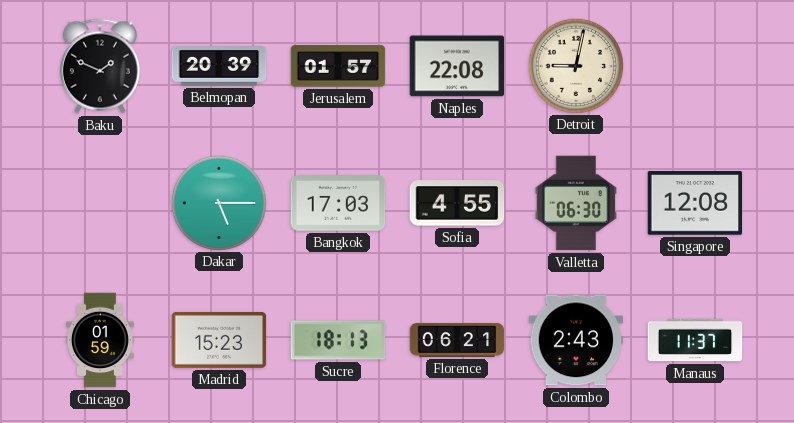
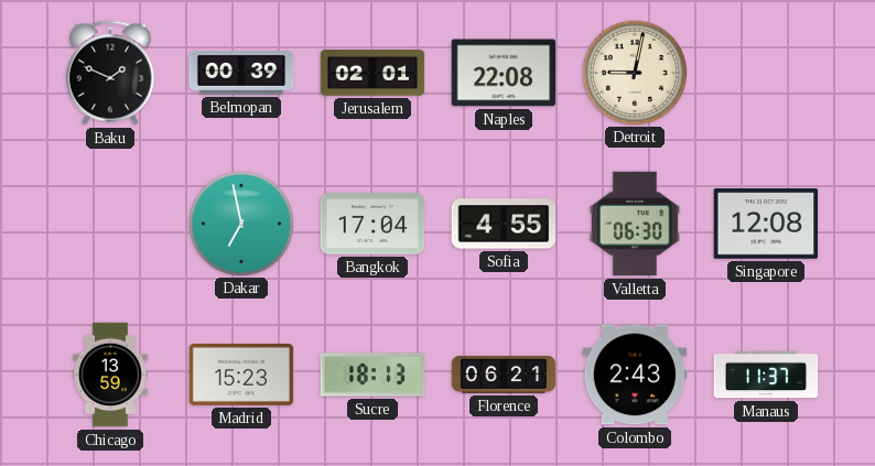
Belmopan: 20:39 -> 00:39
Jerusalem: 01:57 -> 02:01
Dakar: 5:15 -> 6:58
Bangkok: 17:03 -> 17:04
Chicago: 01:59 -> 13:59
